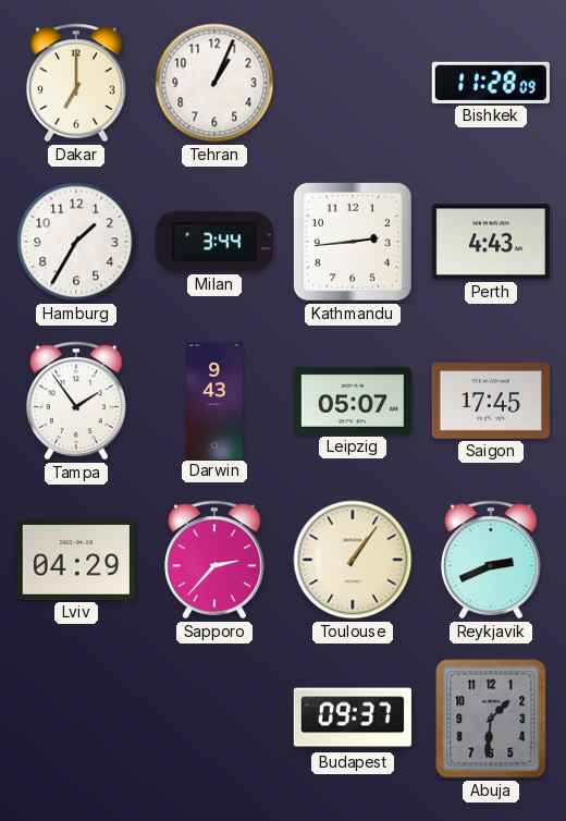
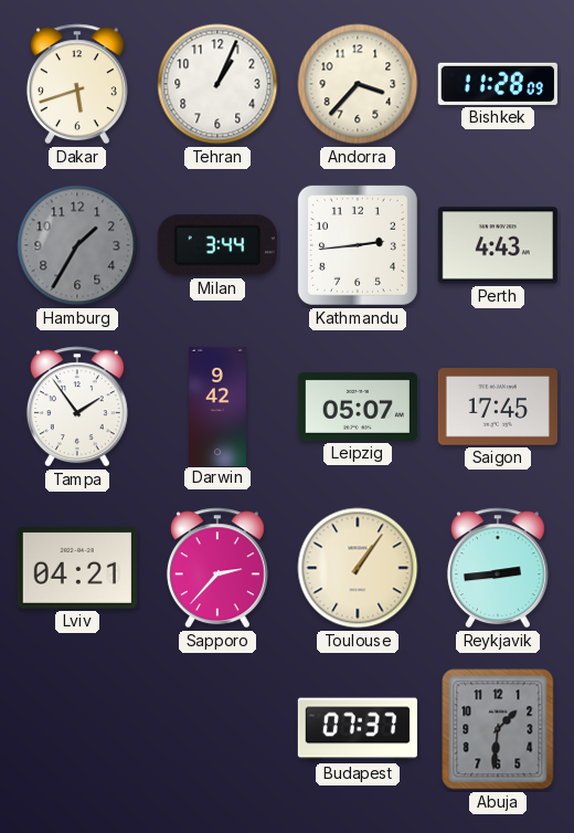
Dakar: 7:00 -> 5:42
Andorra: none -> 3:37
Hamburg dial: white -> grey
Darwin: 9:43 -> 9:42
Lviv: 04:29 -> 04:21
Reykjavik: 2:41 -> 2:44
Budapest: 09:37 -> 07:37
